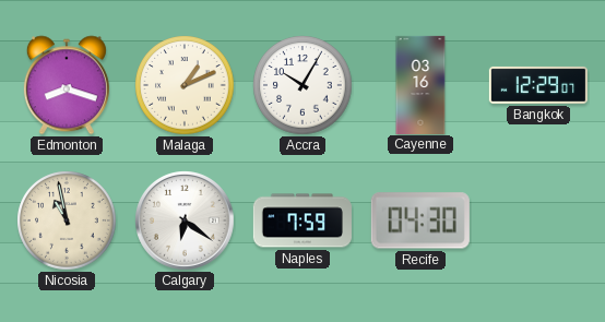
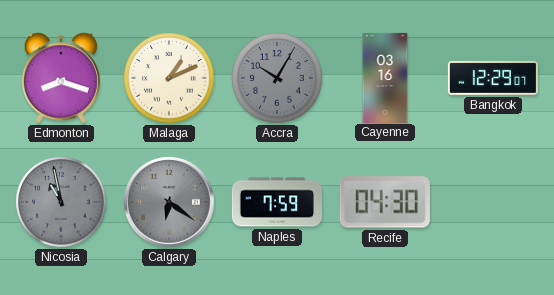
Accra dial: white -> grey
Nicosia dial: cream -> grey
Calgary dial: white -> grey
